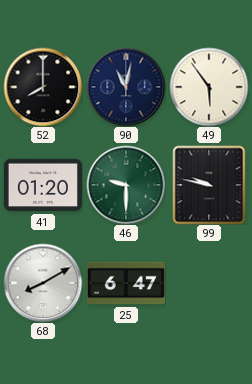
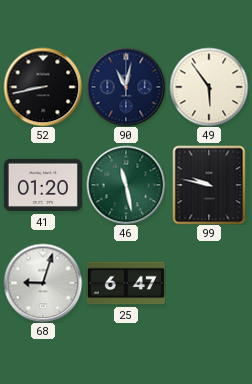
52: 8:00 -> 8:43
46: 9:30 -> 11:28
68: 8:10 -> 9:03
